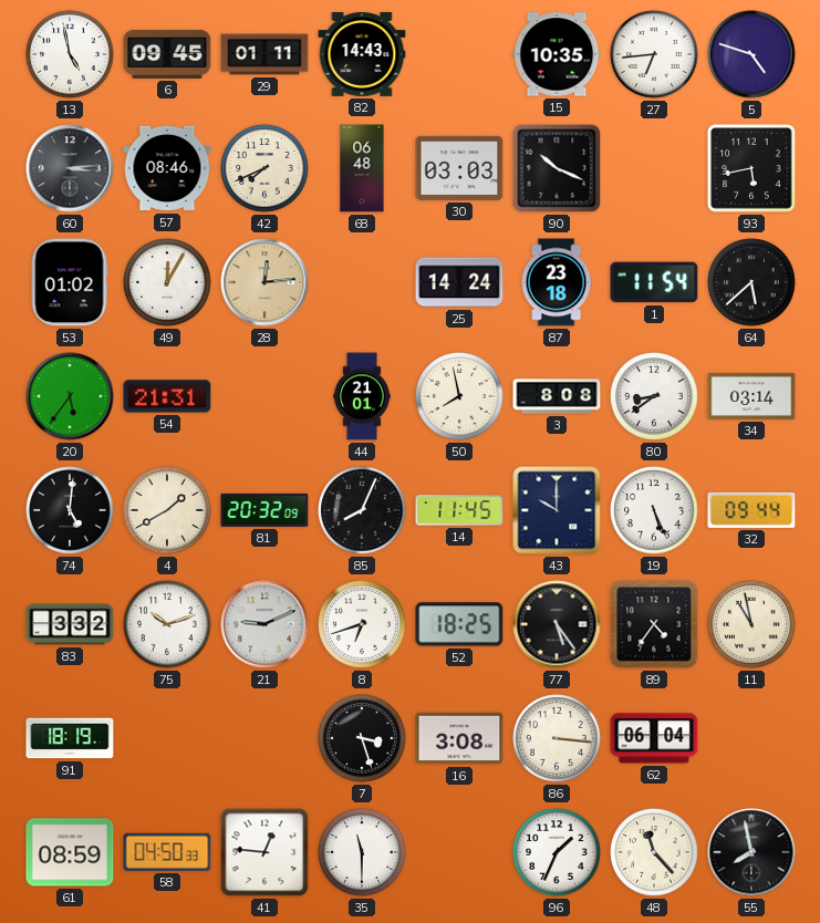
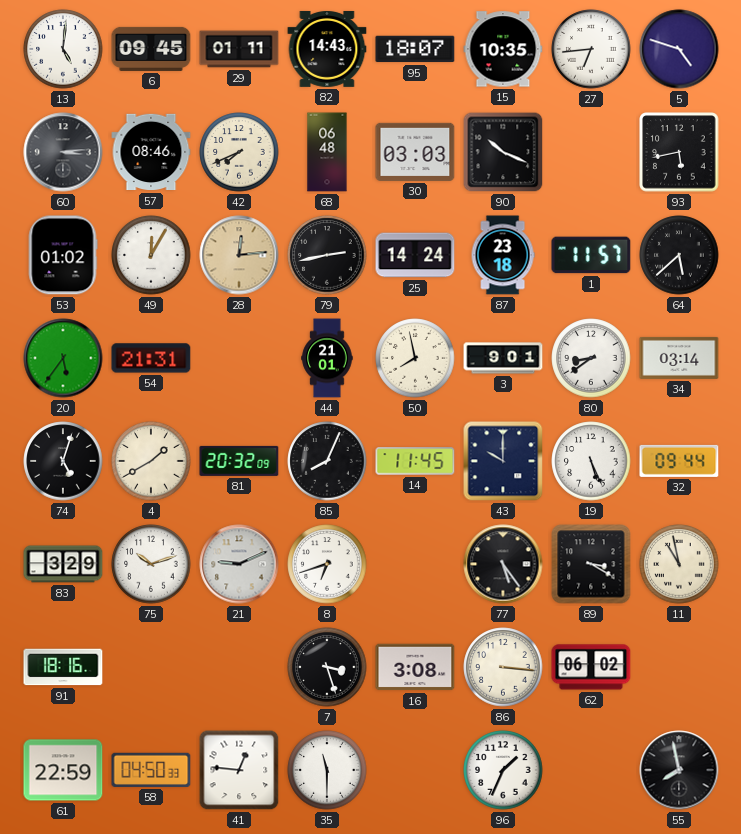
13: 4:58 -> 5:01
95: none -> 18:07
79: none -> 2:43
1: 11:54 -> 11:57
3: 8:08 -> 9:01
74: 5:01 -> 5:03
83: 3:32 -> 3:29
52: 18:25 -> none
89: 4:36 -> 3:20
91: 18:19 -> 18:16
62: 06:04 -> 06:02
61: 08:59 -> 22:59
48: 11:23 -> none
